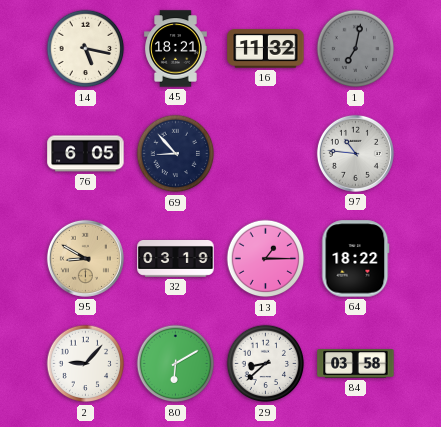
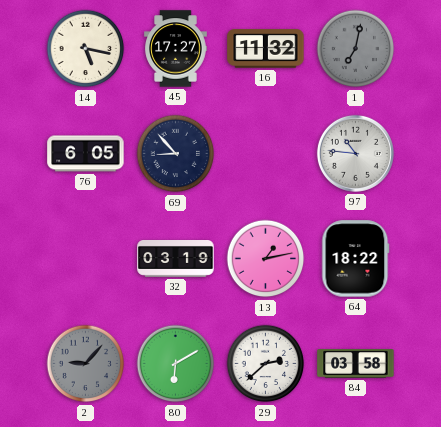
45: 18:21 -> 17:27
95: 8:50 -> none
13: 1:15 -> 1:13
2 dial: white -> grey
29: 8:38 -> 2:38
